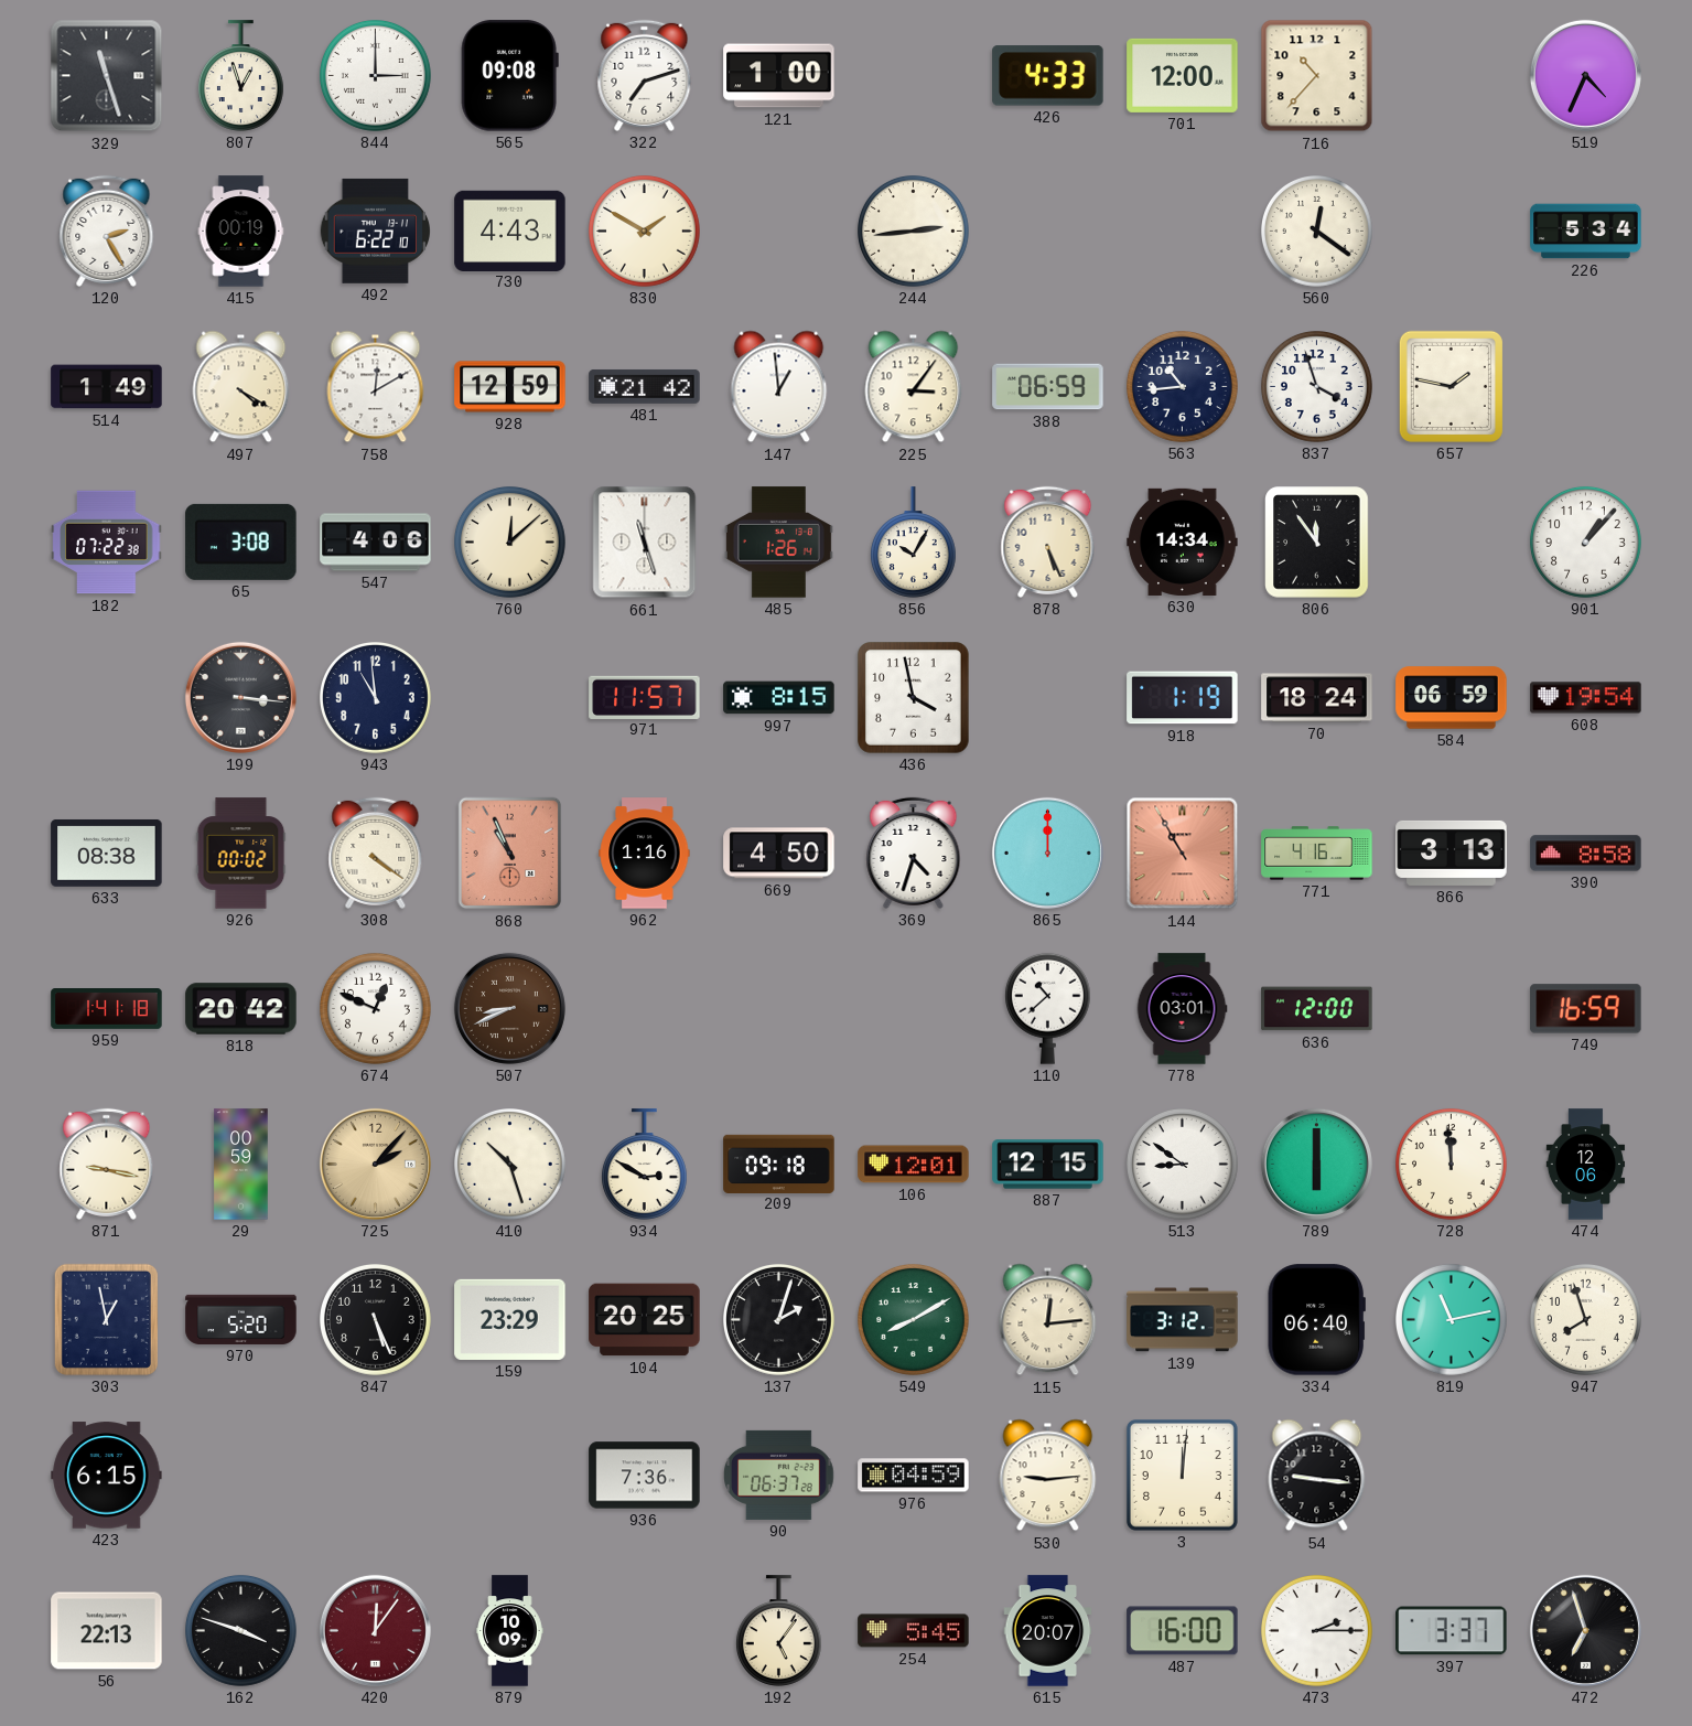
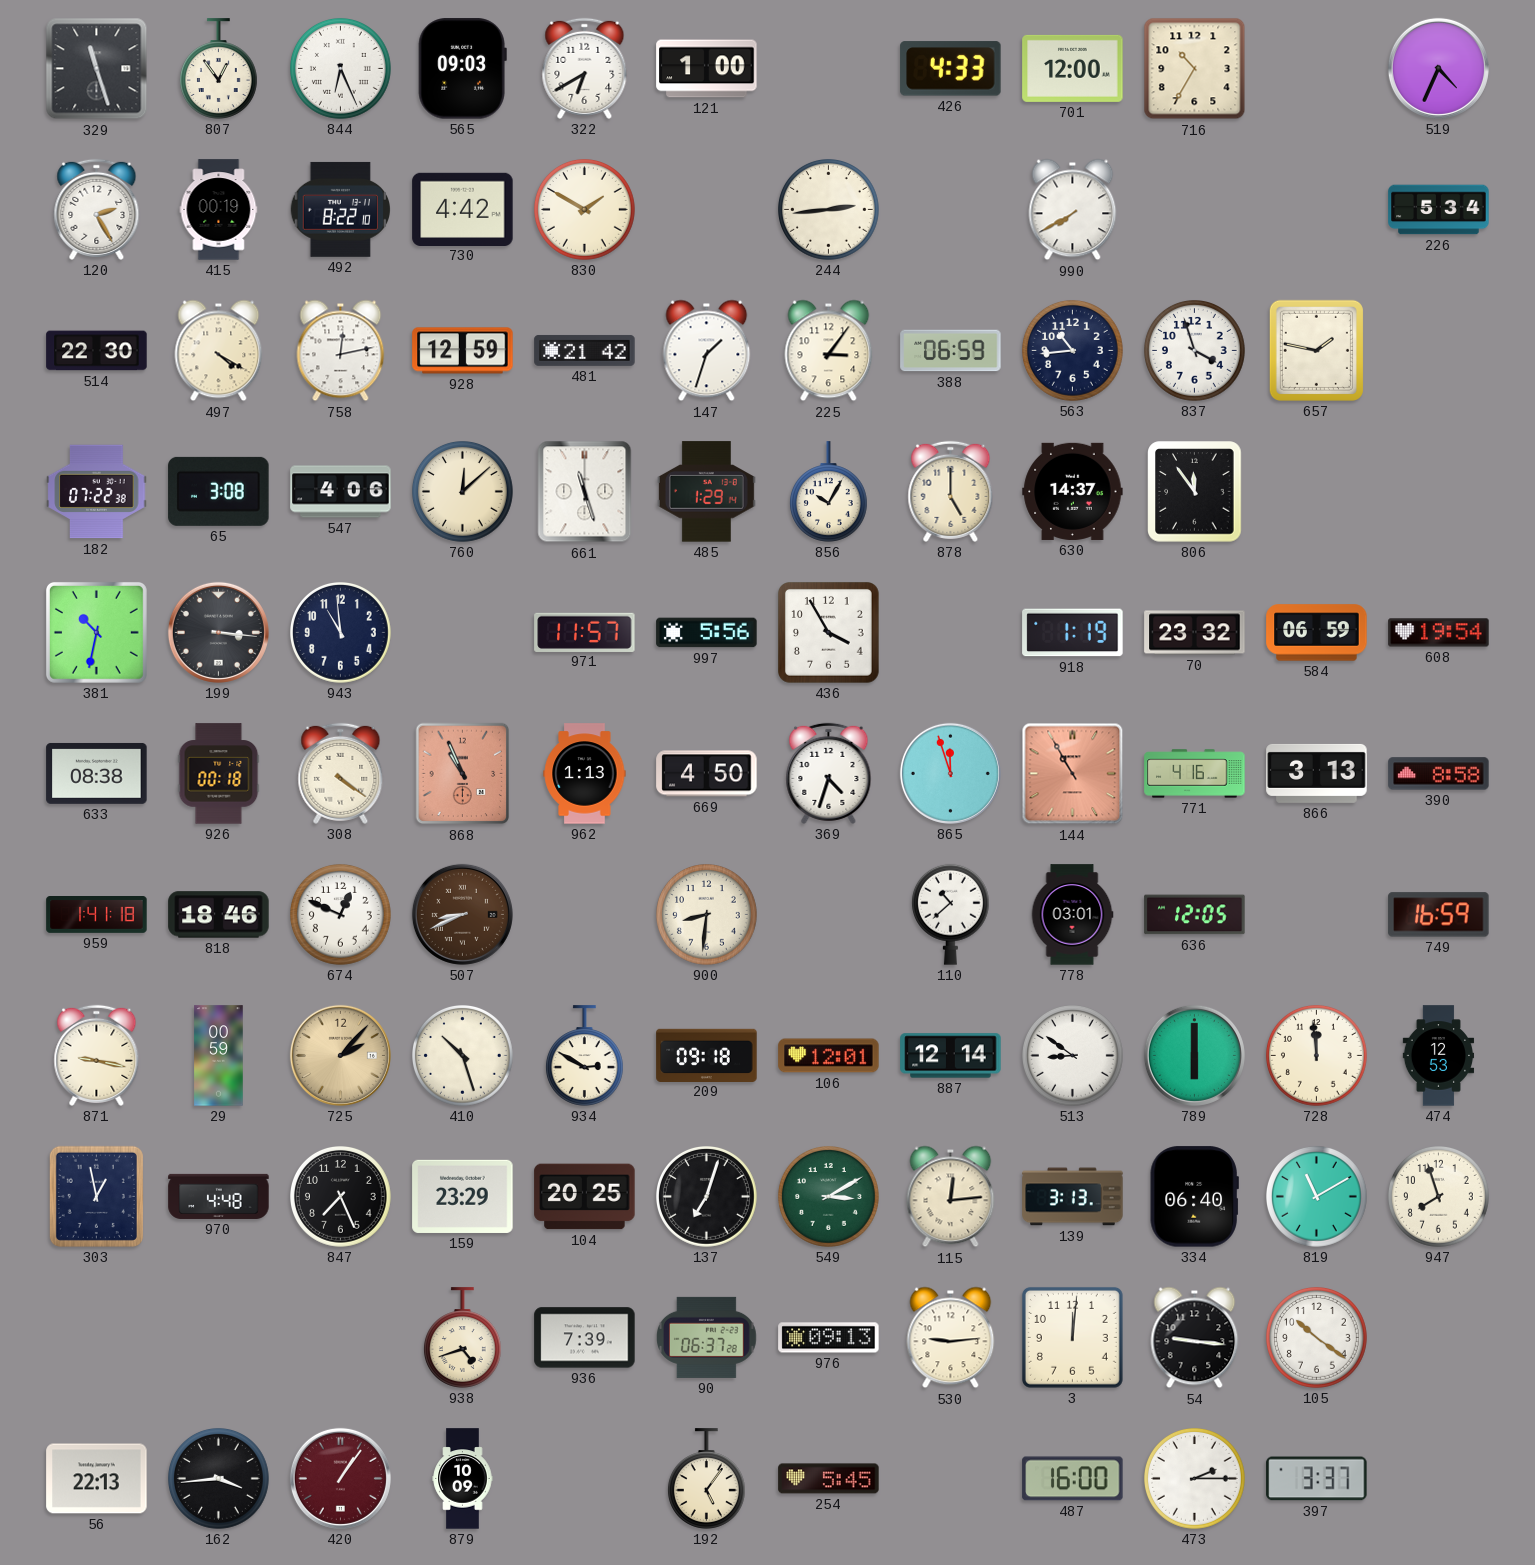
807: 12:57 -> 12:54
844: 3:00 -> 6:26
565: 09:08 -> 09:03
322: 7:12 -> 6:40
716: 10:37 -> 10:35
492: 6:22 -> 8:22
730: 4:43 -> 4:42
990: none -> 7:40
560: 12:21 -> none
514: 1:49 -> 22:30
758: 12:10 -> 12:13
147: 12:59 -> 1:33
485: 1:26 -> 1:29
878: 5:26 -> 5:00
630: 14:34 -> 14:37
901: 1:07 -> none
381: none -> 10:32
997: 8:15 -> 5:56
436: 3:58 -> 3:55
70: 18:24 -> 23:32
926: 00:02 -> 00:18
962: 1:16 -> 1:13
865: 12:00 -> 11:57
818: 20:42 -> 18:46
900: none -> 8:31
636: 12:00 -> 12:05
887: 12:15 -> 12:14
474: 12:06 -> 12:53
970: 5:20 -> 4:48
847: 5:26 -> 7:26
137: 2:03 -> 7:03
549: 8:10 -> 3:10
139: 3:12 -> 3:13
819: 11:13 -> 11:10
423: 6:15 -> none
938: none -> 4:42
936: 7:36 -> 7:39
976: 04:59 -> 09:13
105: none -> 10:21
162: 3:48 -> 3:44
420: 12:06 -> 1:06
615: 20:07 -> none
472: 6:57 -> none
